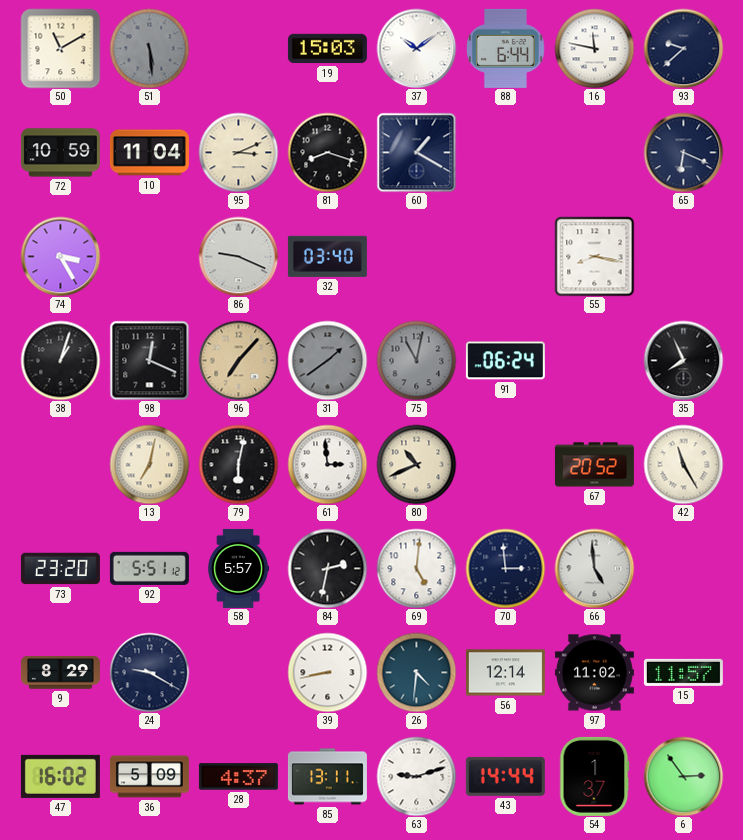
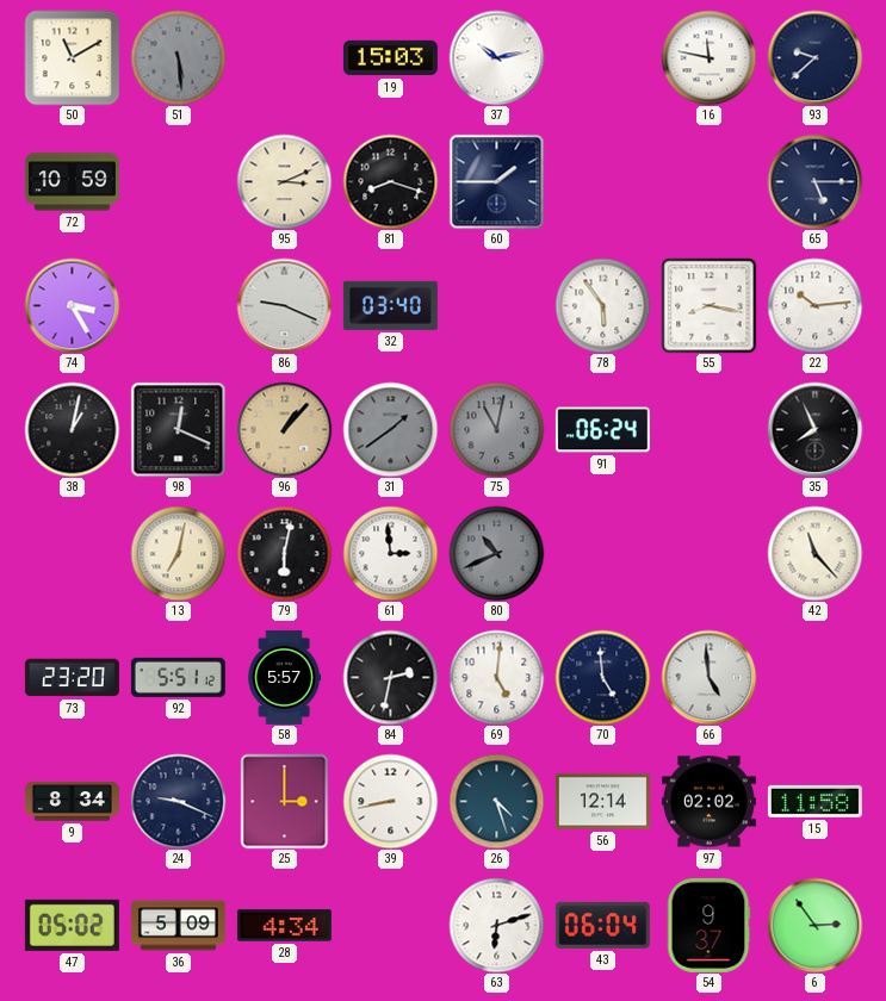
37: 10:09 -> 10:13
88: 6:44 -> none
10: 11:04 -> none
60: 1:20 -> 1:45
65: 6:19 -> 5:15
78: none -> 5:54
22: none -> 10:14
38: 1:03 -> 1:02
96: 7:07 -> 1:07
80 dial: cream -> grey
67: 20:52 -> none
42: 11:25 -> 11:23
70: 2:59 -> 4:59
9: 8:29 -> 8:34
24: 9:20 -> 9:19
25: none -> 3:00
26: 4:31 -> 4:27
97: 11:02 -> 02:02
15: 11:57 -> 11:58
47: 16:02 -> 05:02
28: 4:37 -> 4:34
85: 13:11 -> none
63: 9:12 -> 6:12
43: 14:44 -> 06:04
54: 1:37 -> 9:37
